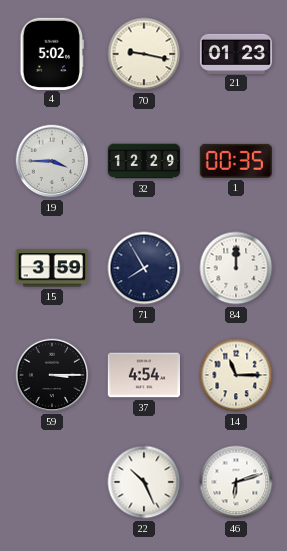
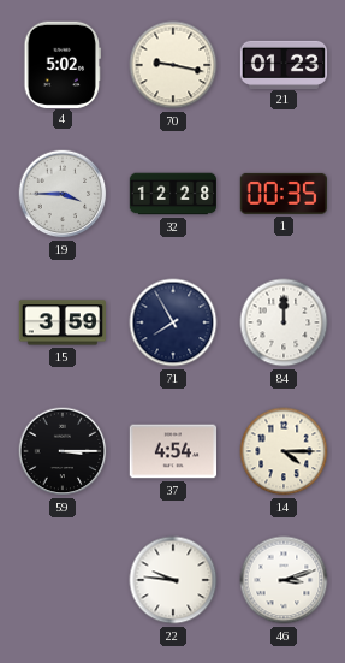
32: 12:29 -> 12:28
14: 11:15 -> 4:15
22: 10:26 -> 9:46
46: 6:12 -> 3:12
